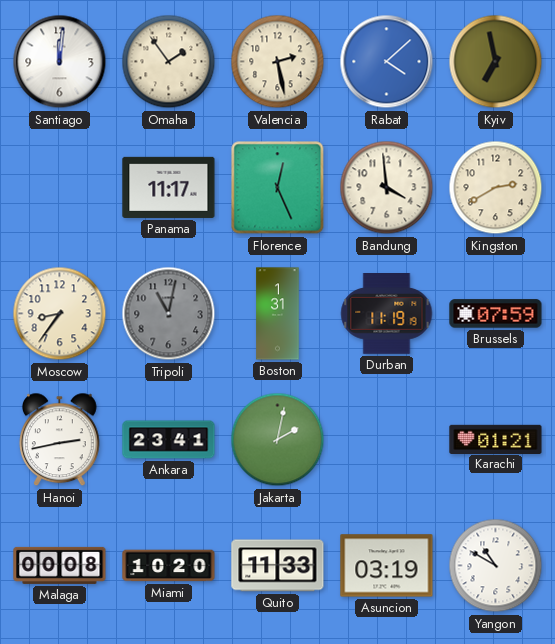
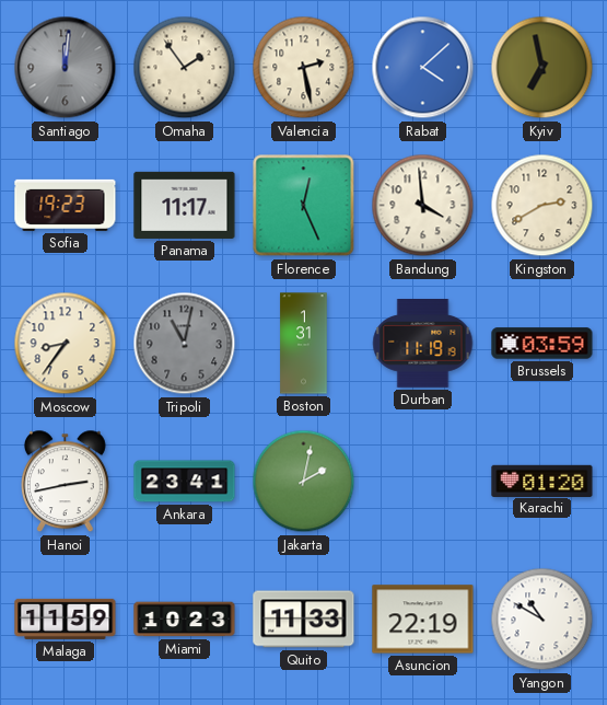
Santiago dial: white -> grey
Sofia: none -> 19:23
Brussels: 07:59 -> 03:59
Karachi: 01:21 -> 01:20
Malaga: 00:08 -> 11:59
Miami: 10:20 -> 10:23
Asuncion: 03:19 -> 22:19
